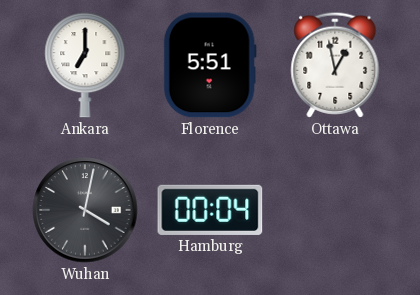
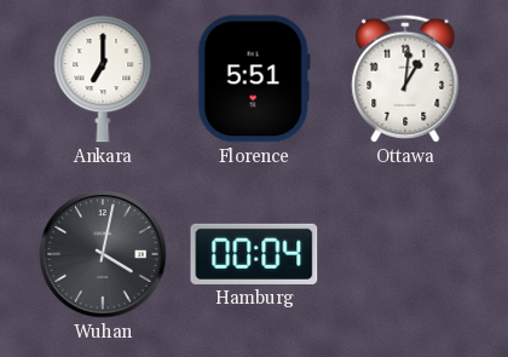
Ottawa: 12:58 -> 1:01
